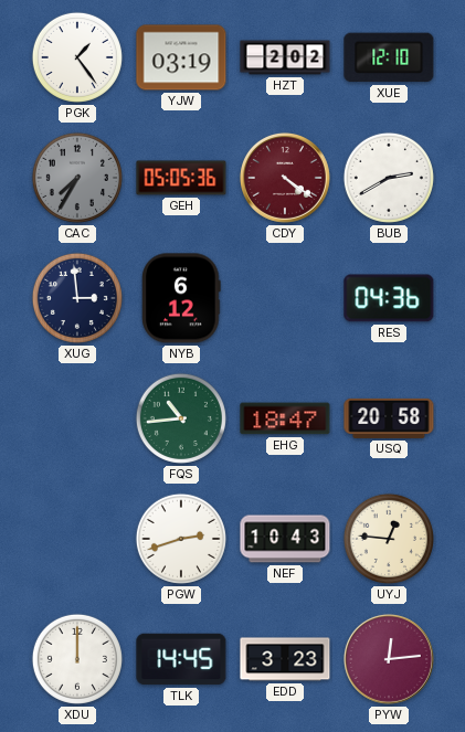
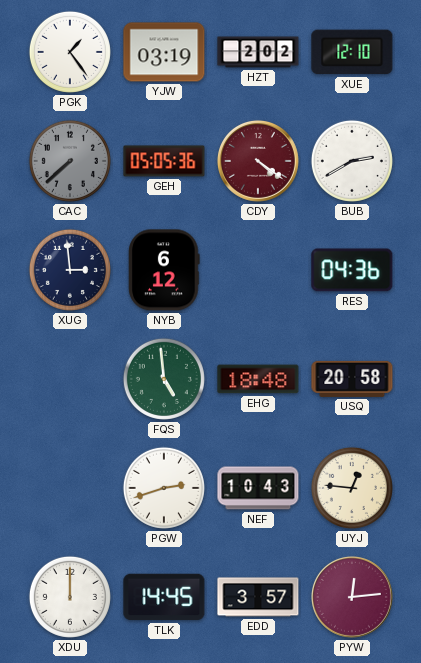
CAC: 7:35 -> 7:38
FQS: 10:44 -> 4:59
EHG: 18:47 -> 18:48
EDD: 3:23 -> 3:57
